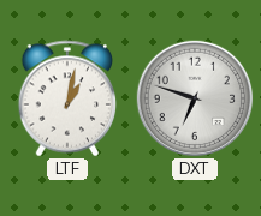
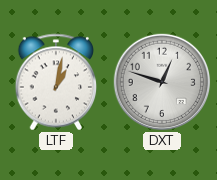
DXT: 6:48 -> 12:48
